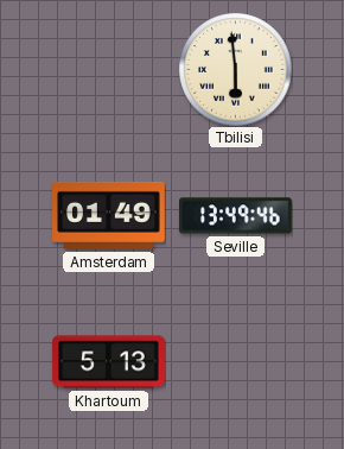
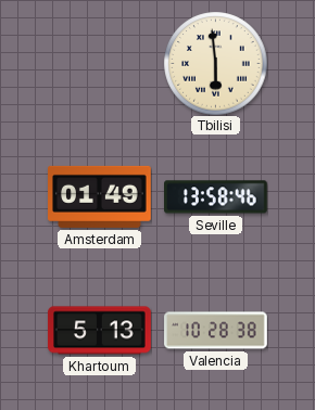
Seville: 13:49 -> 13:58
Valencia: none -> 10:28
